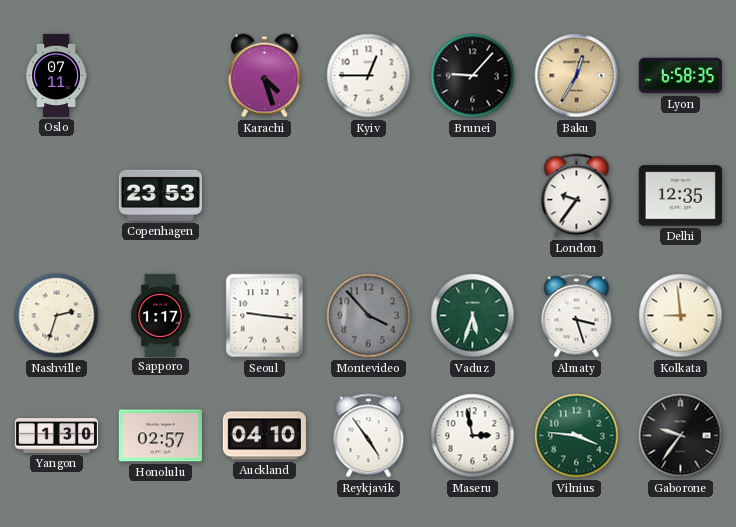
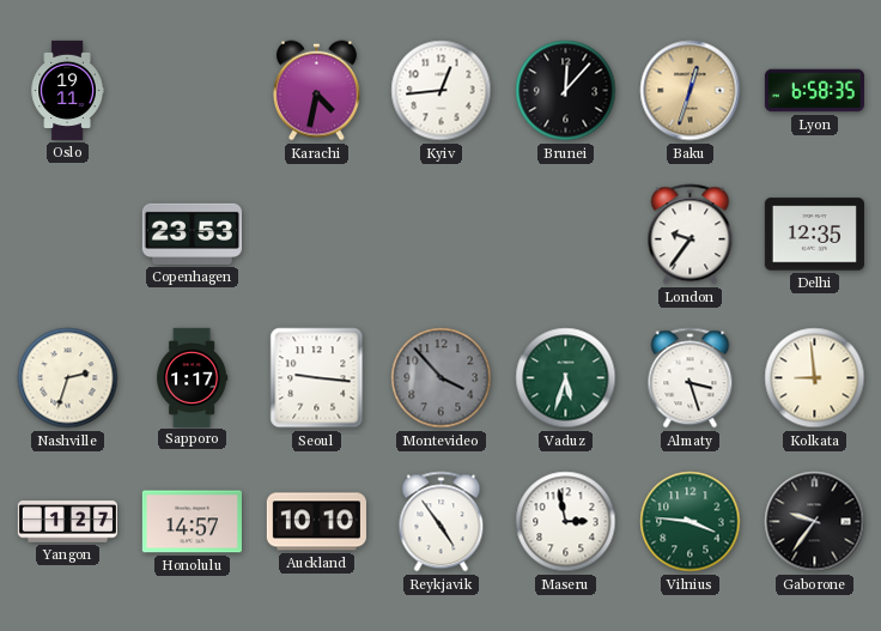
Oslo: 07:11 -> 19:11
Karachi: 4:27 -> 4:32
Kyiv: 12:45 -> 12:44
Brunei: 9:07 -> 12:07
Baku: 12:35 -> 12:33
Yangon: 1:30 -> 1:27
Honolulu: 02:57 -> 14:57
Auckland: 04:10 -> 10:10
